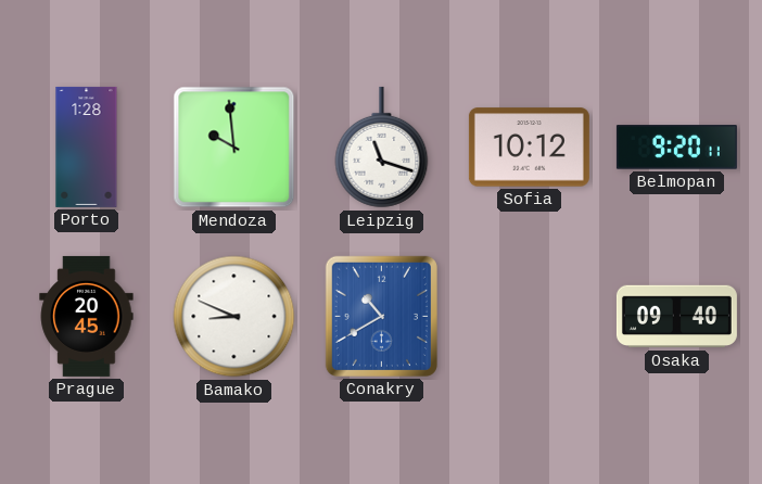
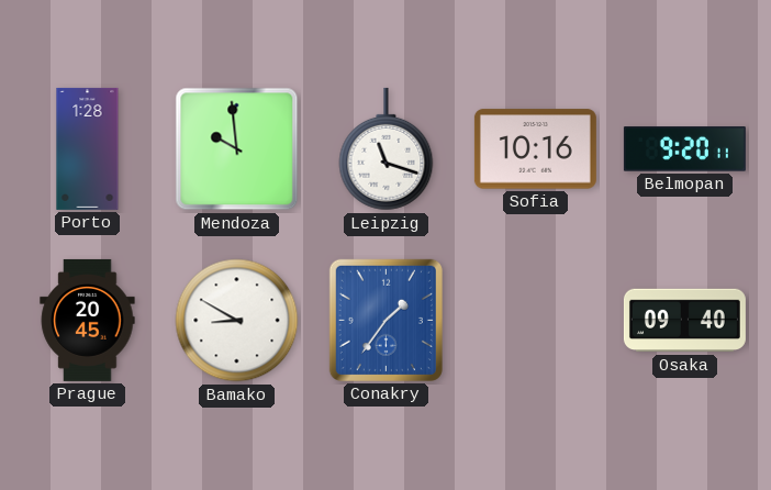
Sofia: 10:12 -> 10:16
Bamako: 8:49 -> 8:50
Conakry: 10:40 -> 1:36
